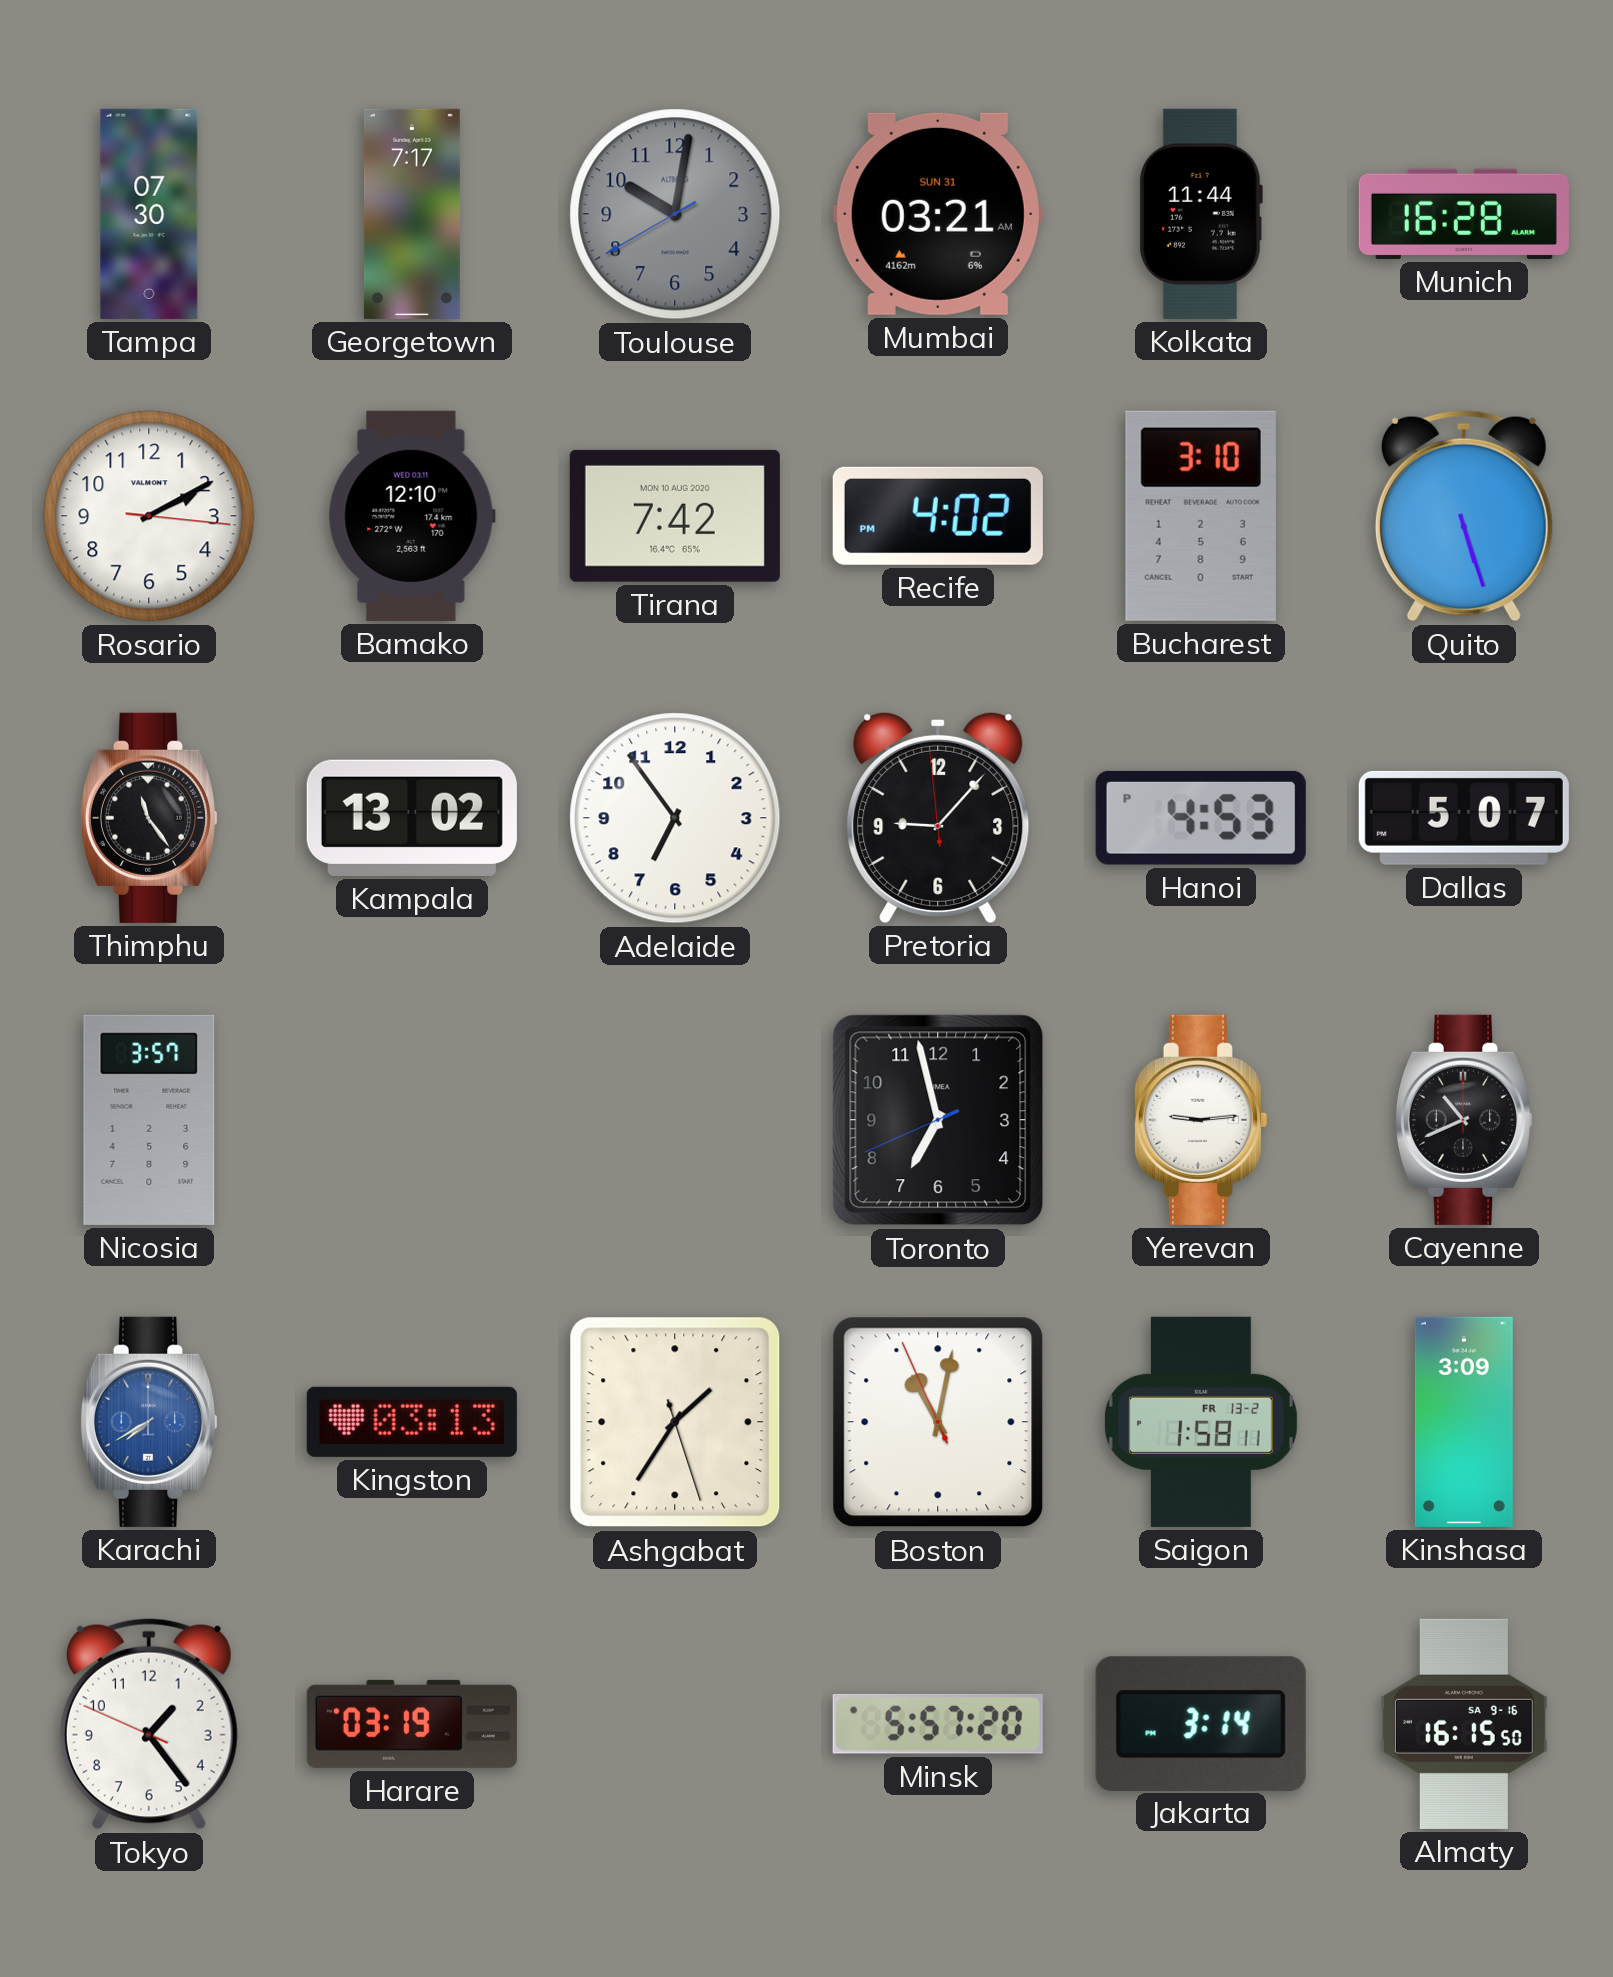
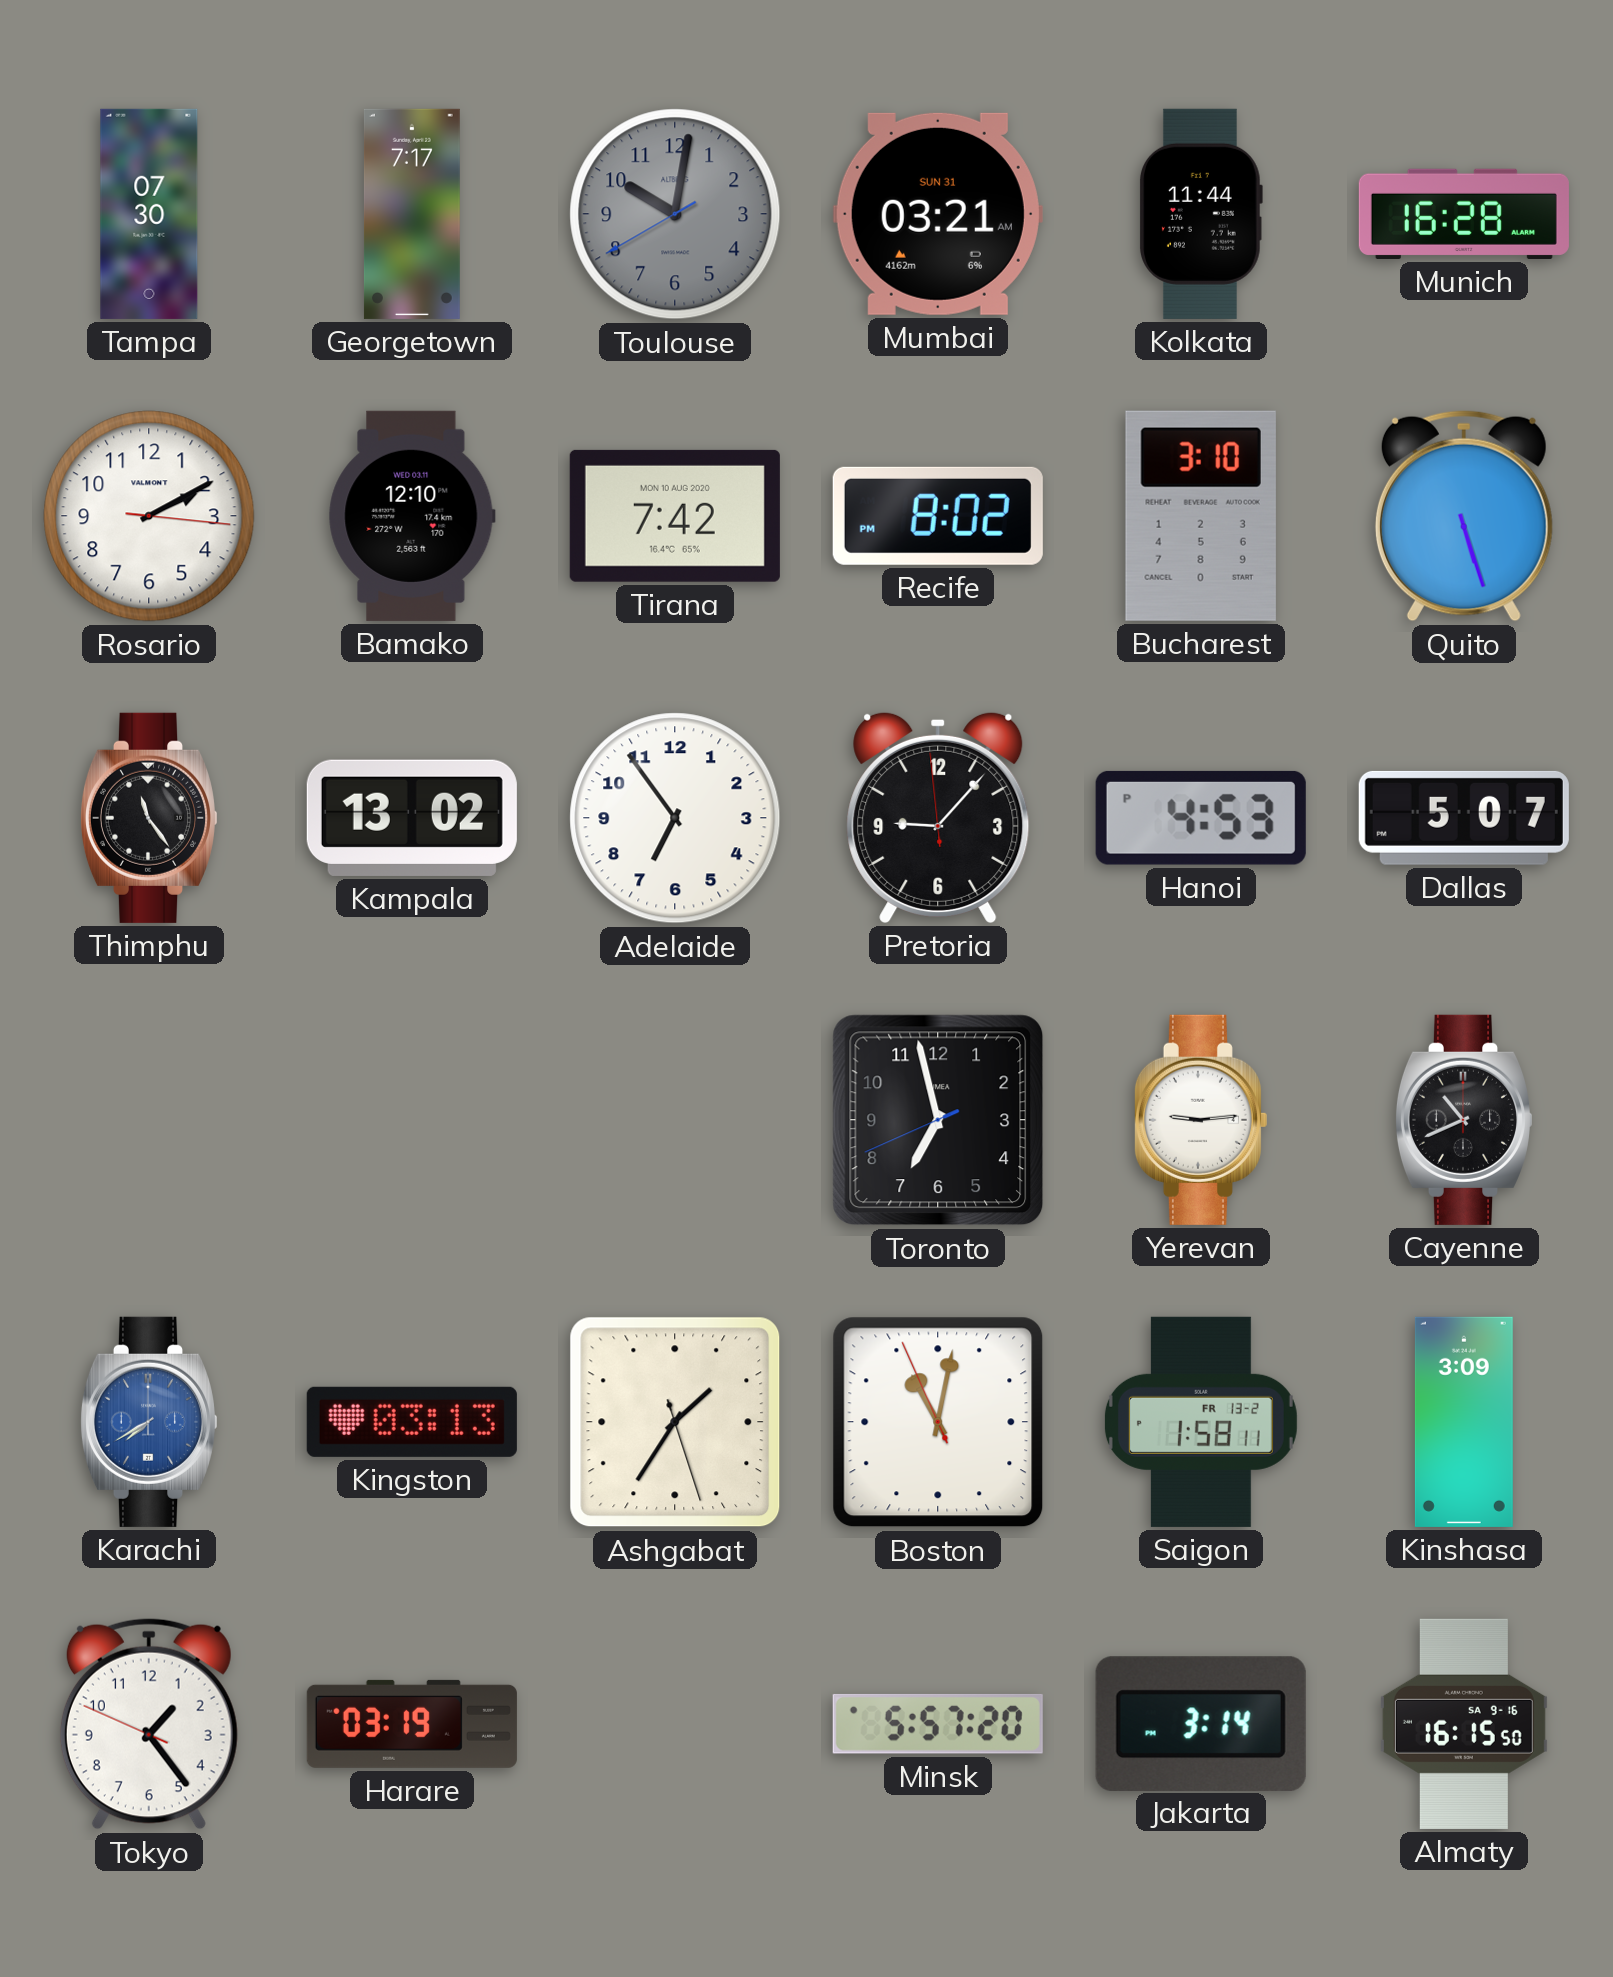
Recife: 4:02 -> 8:02
Nicosia: 3:57 -> none
